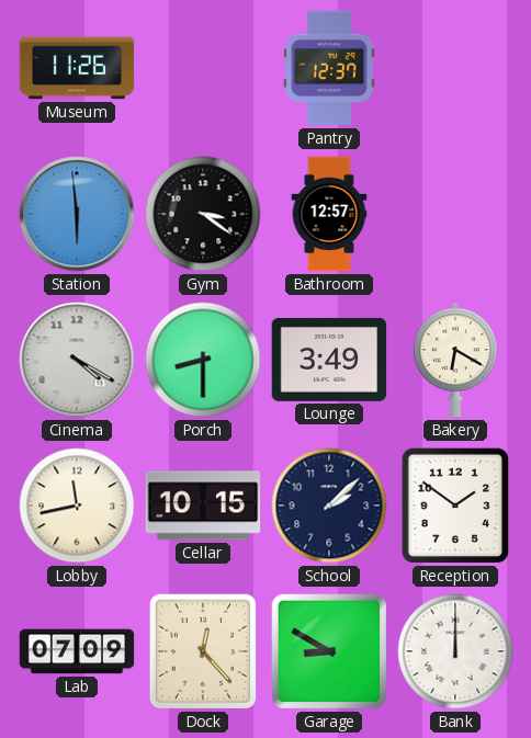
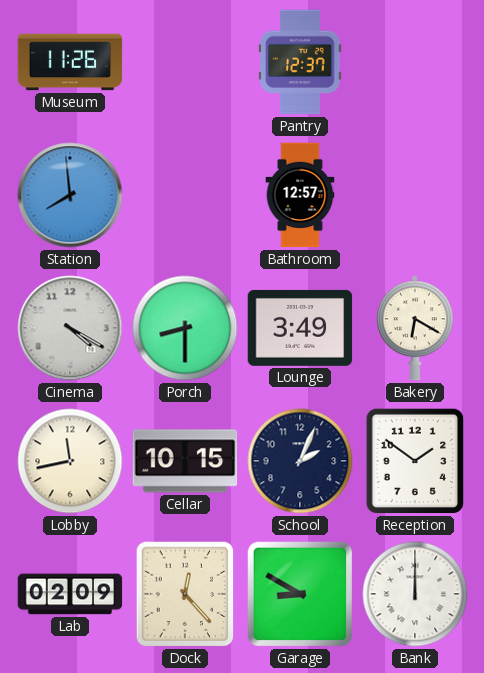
Station: 5:59 -> 7:59
Gym: 3:21 -> none
School: 2:08 -> 2:04
Lab: 07:09 -> 02:09
